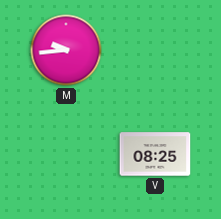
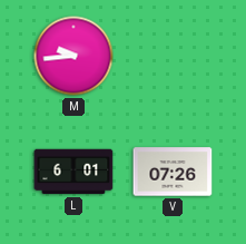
L: none -> 6:01
V: 08:25 -> 07:26
